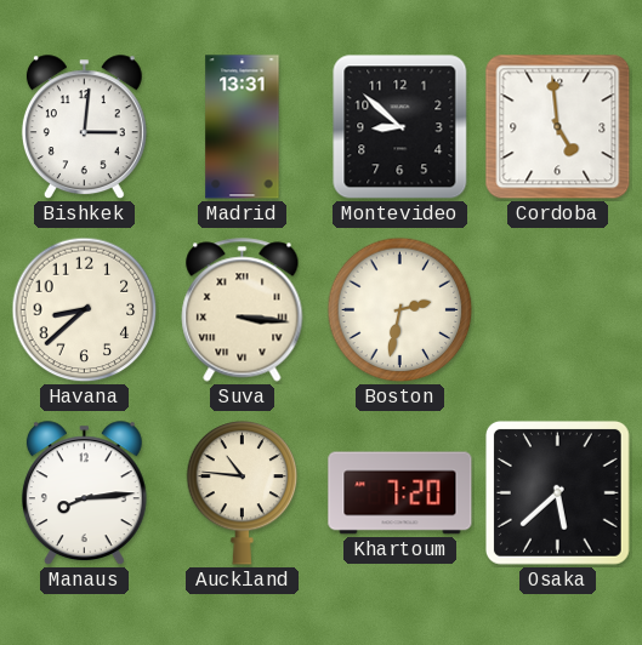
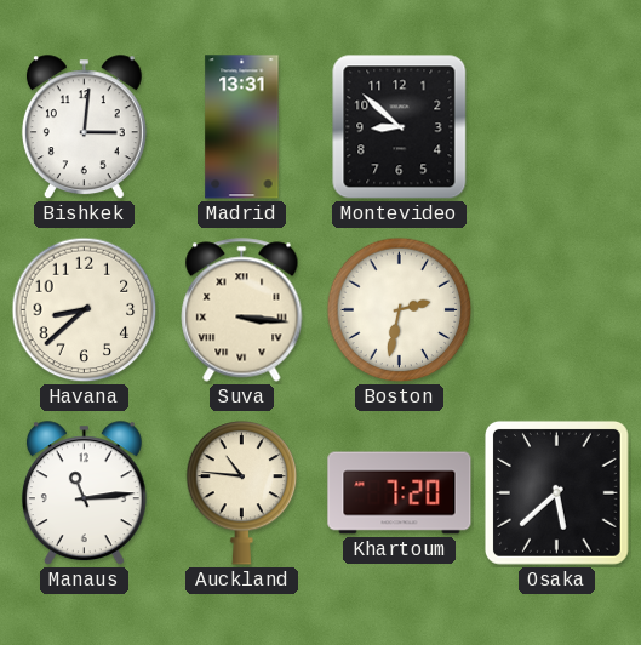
Cordoba: 4:59 -> none
Manaus: 8:14 -> 11:14
